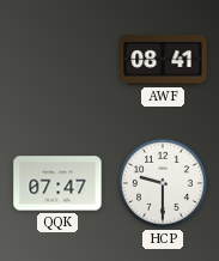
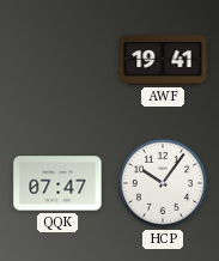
AWF: 08:41 -> 19:41
HCP: 9:30 -> 10:06
